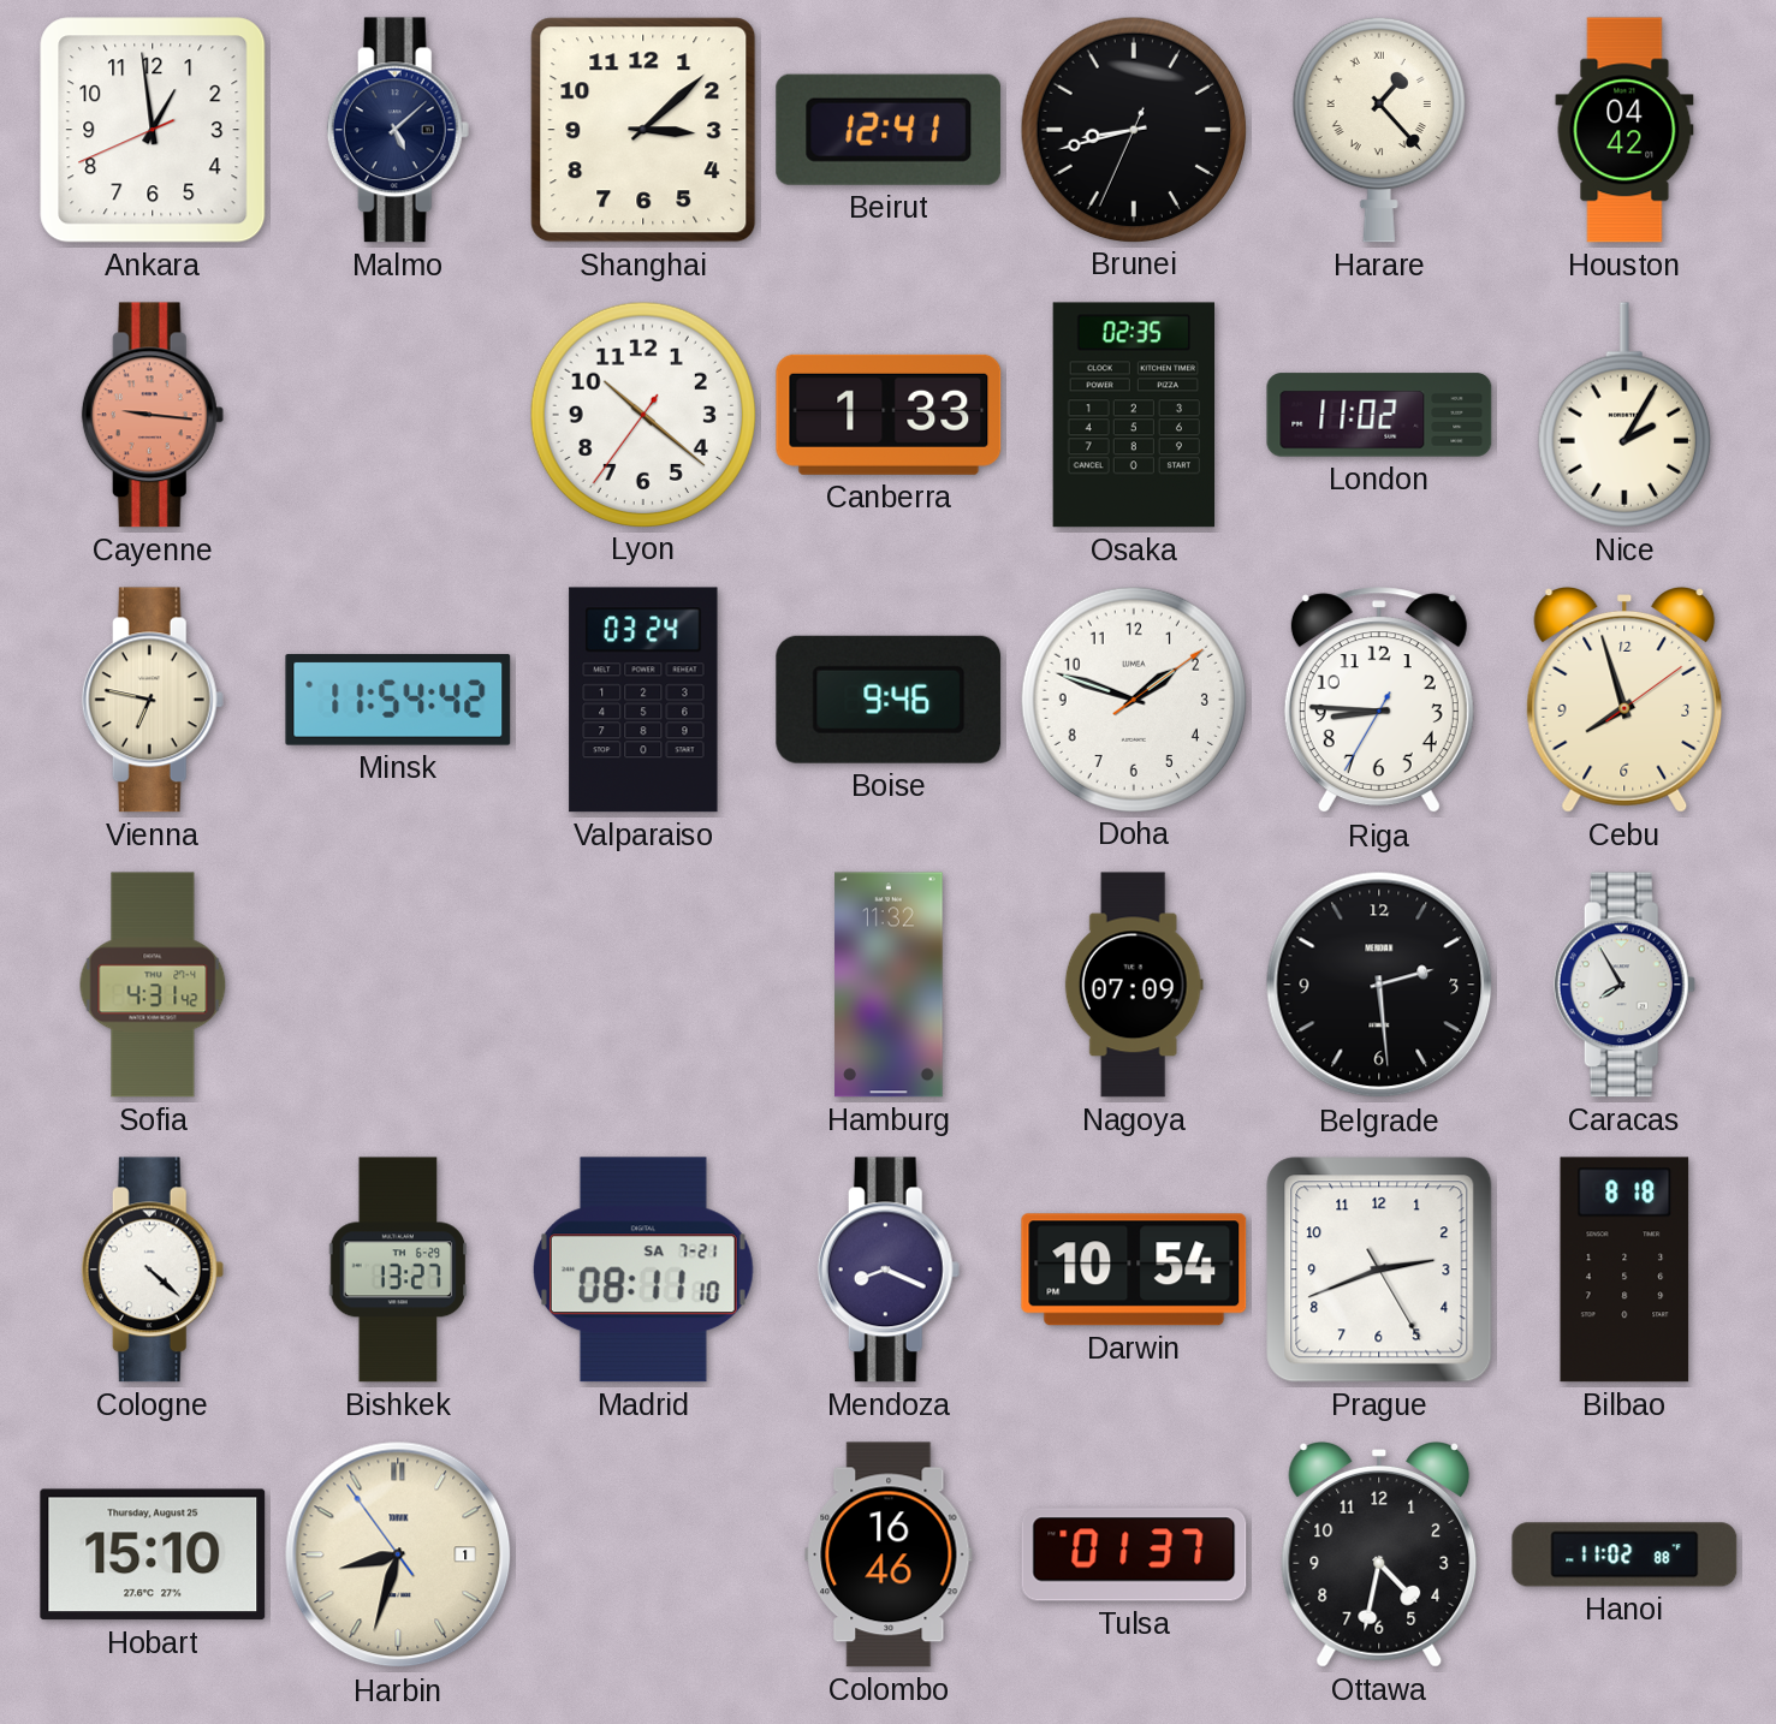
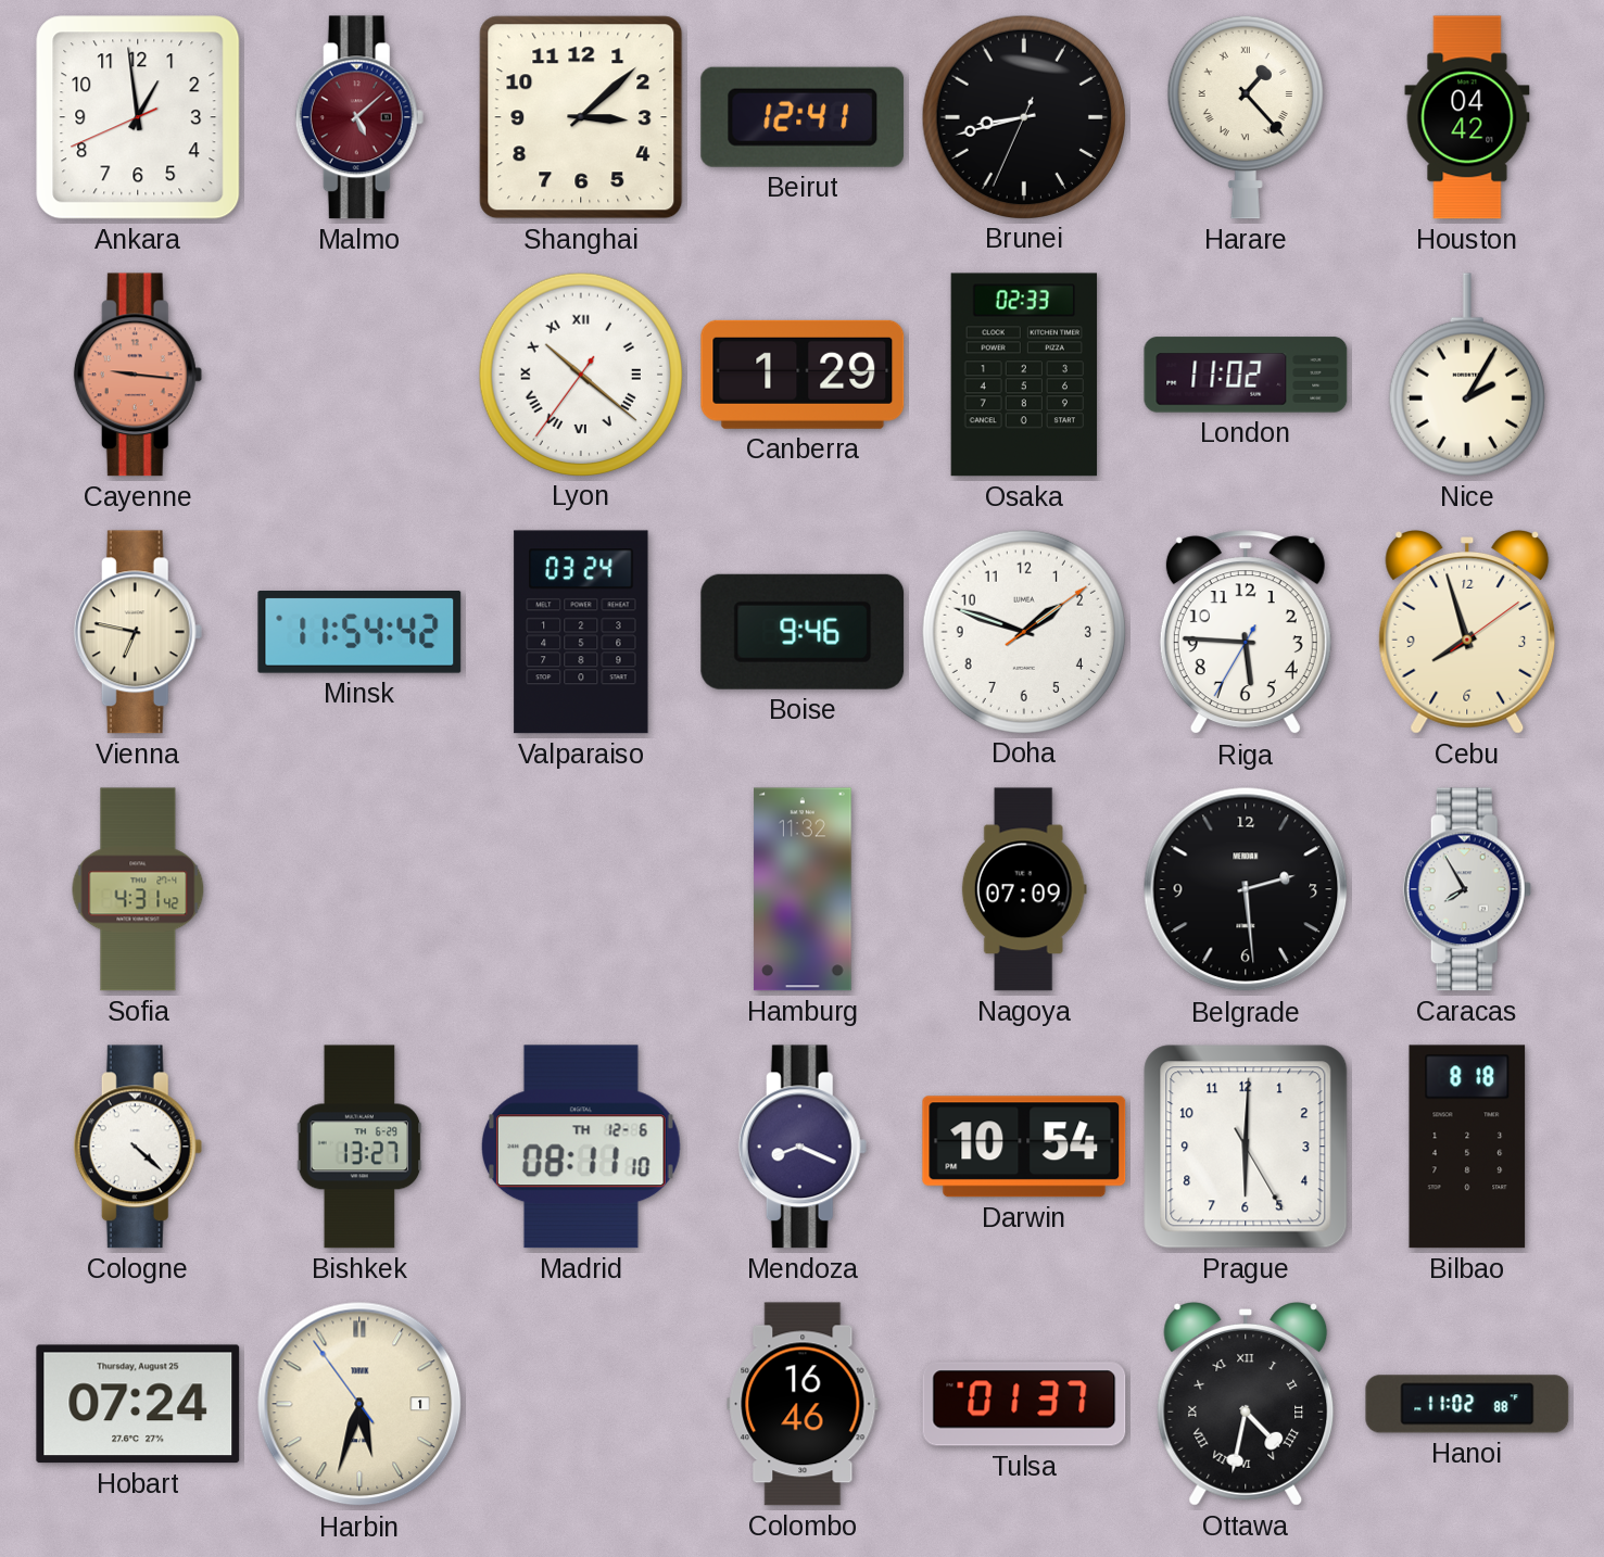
Malmo dial: navy -> burgundy
Lyon numerals: Arabic -> Roman
Canberra: 1:33 -> 1:29
Osaka: 02:35 -> 02:33
Riga: 8:45 -> 5:45
Madrid date: SA 7-21 -> TH 12-6
Prague: 2:41 -> 6:00
Hobart: 15:10 -> 07:24
Harbin: 8:32 -> 5:32
Ottawa numerals: Arabic -> Roman
